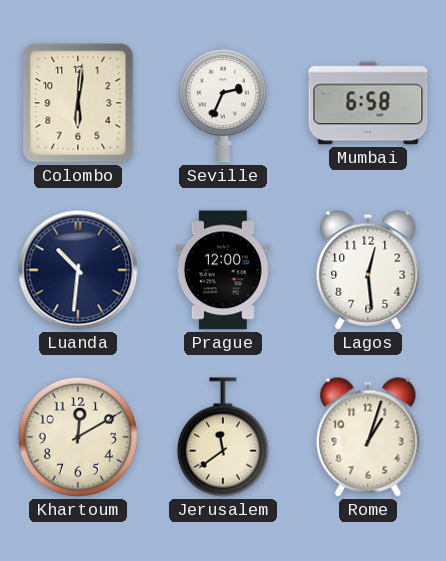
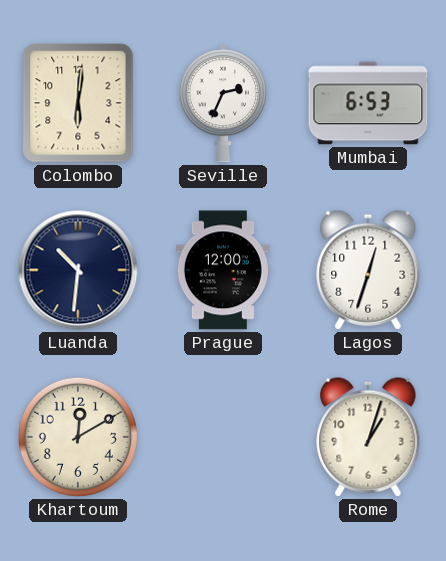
Mumbai: 6:58 -> 6:53
Lagos: 12:29 -> 12:33
Jerusalem: 11:39 -> none
